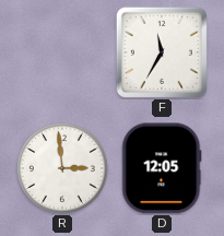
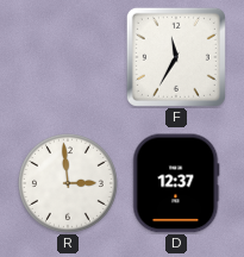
D: 12:05 -> 12:37
